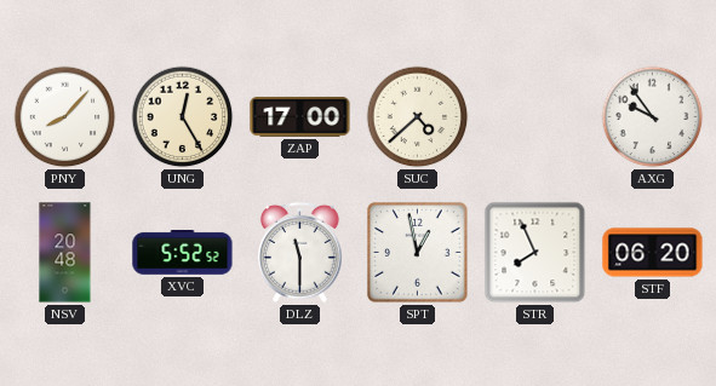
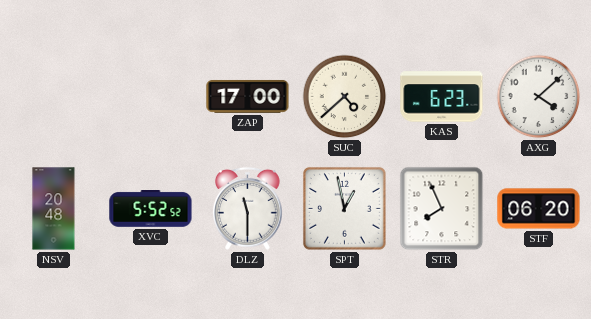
PNY: 8:07 -> none
UNG: 12:25 -> none
KAS: none -> 6:23
AXG: 9:54 -> 4:08
